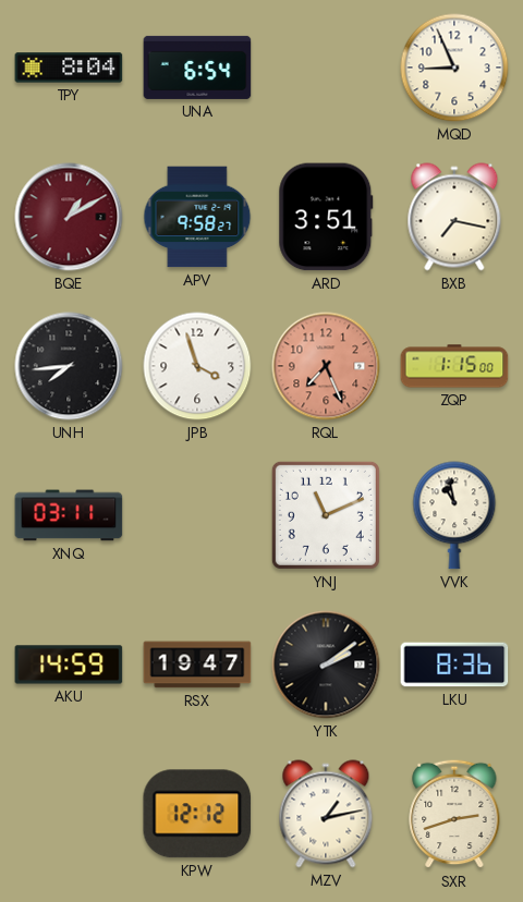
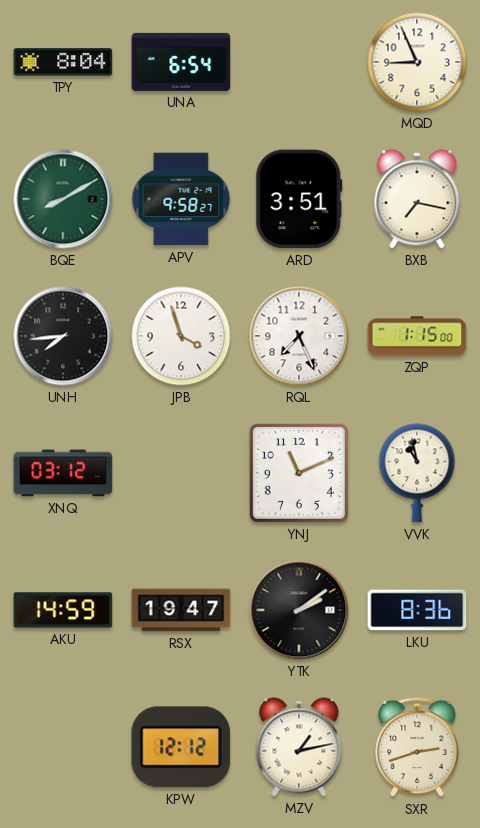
BQE: 1:10 -> 8:10
BQE dial: burgundy -> green
RQL dial: salmon -> white
XNQ: 03:11 -> 03:12
